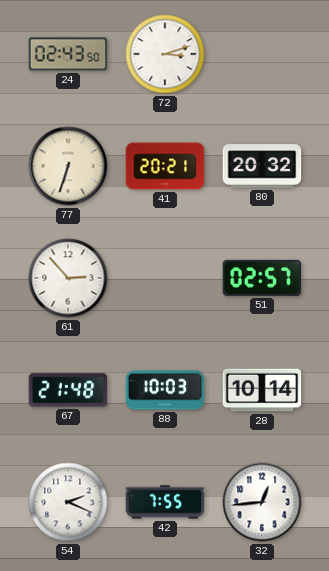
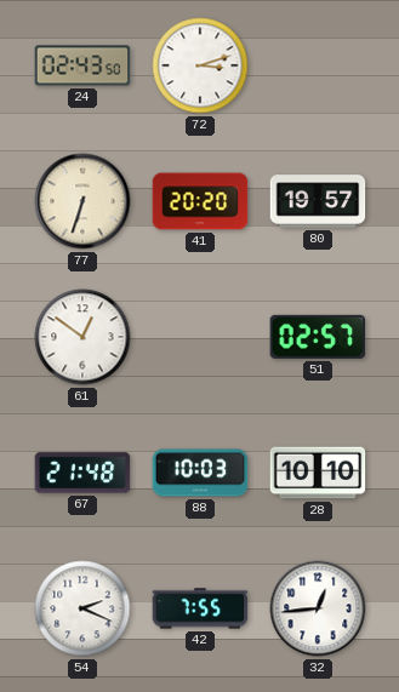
41: 20:21 -> 20:20
80: 20:32 -> 19:57
61: 2:53 -> 12:51
28: 10:14 -> 10:10
